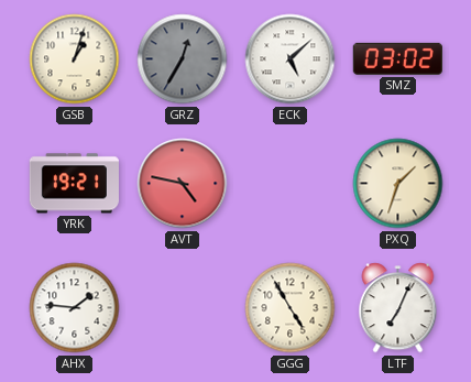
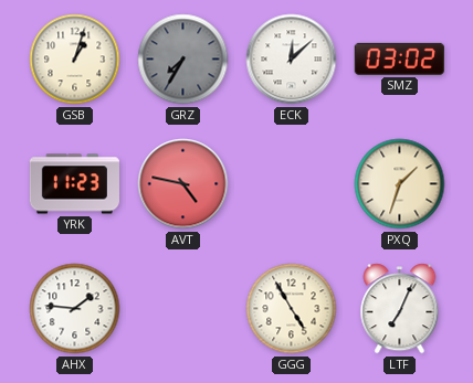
GRZ: 12:35 -> 7:35
ECK: 5:08 -> 12:08
YRK: 19:21 -> 11:23
